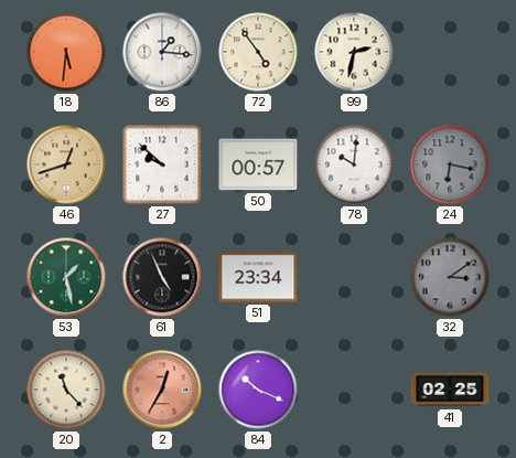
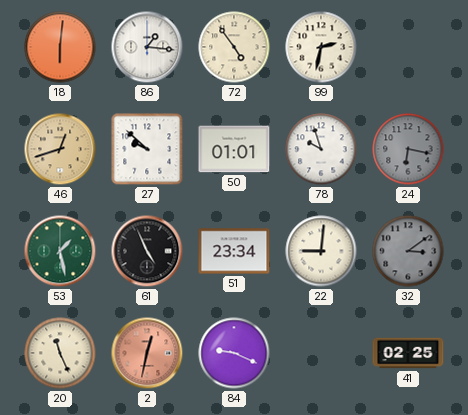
18: 5:31 -> 6:01
50: 00:57 -> 01:01
78: 10:01 -> 9:57
22: none -> 9:01
20: 11:23 -> 11:26
2: 12:35 -> 12:32
84: 10:19 -> 9:19
